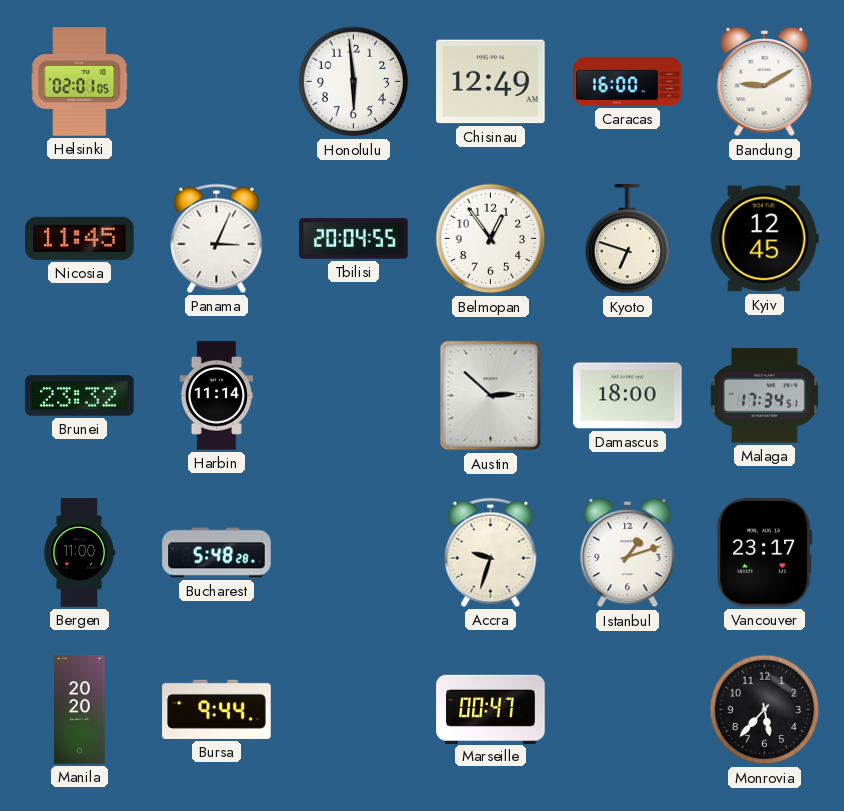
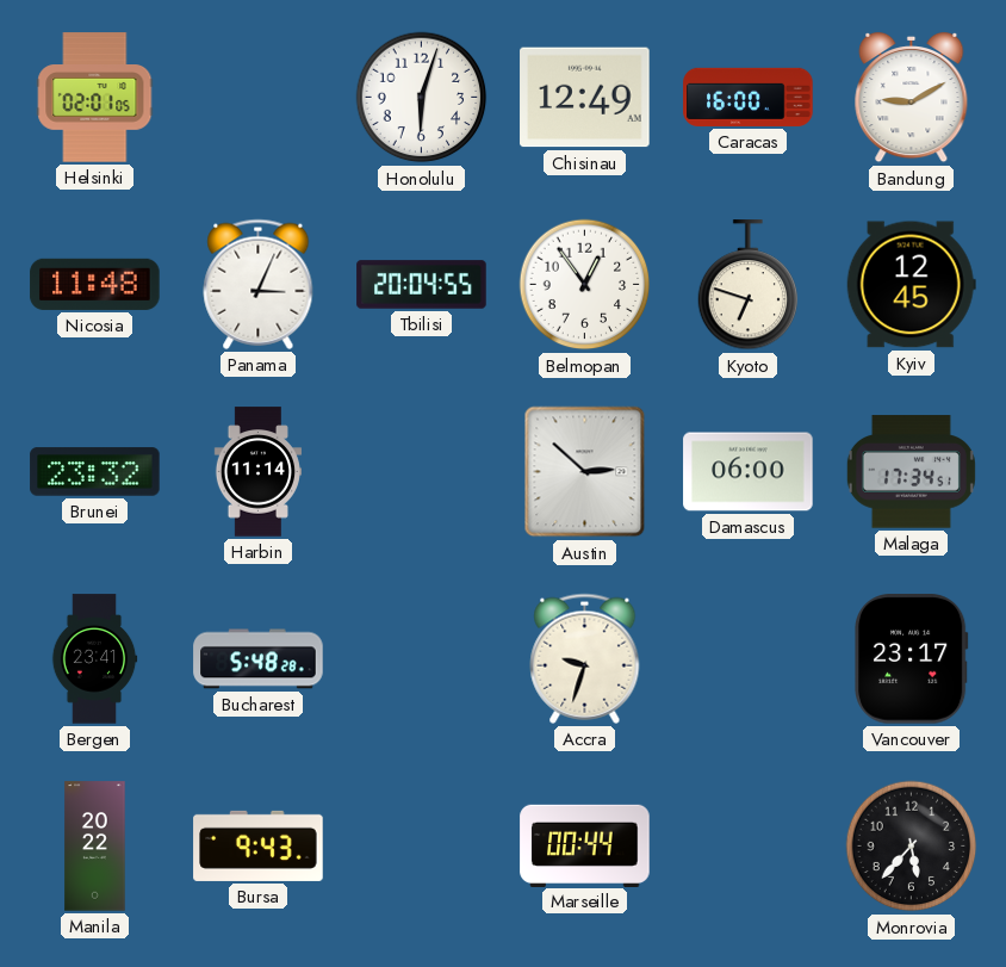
Honolulu: 5:59 -> 6:03
Nicosia: 11:45 -> 11:48
Damascus: 18:00 -> 06:00
Bergen: 11:00 -> 23:41
Istanbul: 1:12 -> none
Manila: 20:20 -> 20:22
Bursa: 9:44 -> 9:43
Marseille: 00:47 -> 00:44
